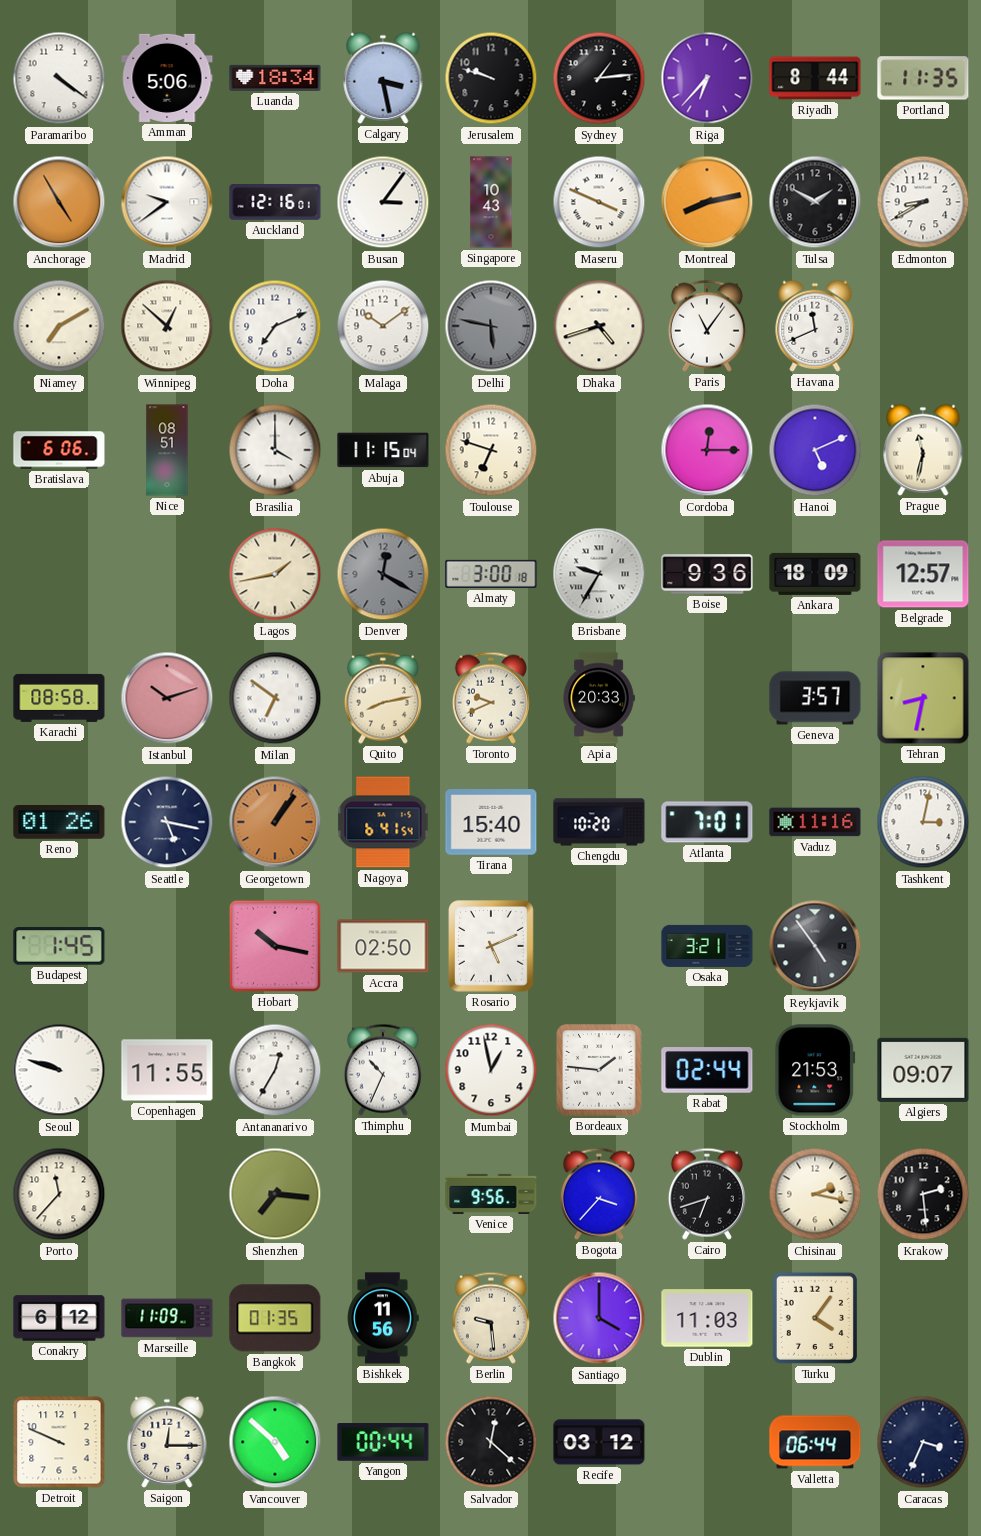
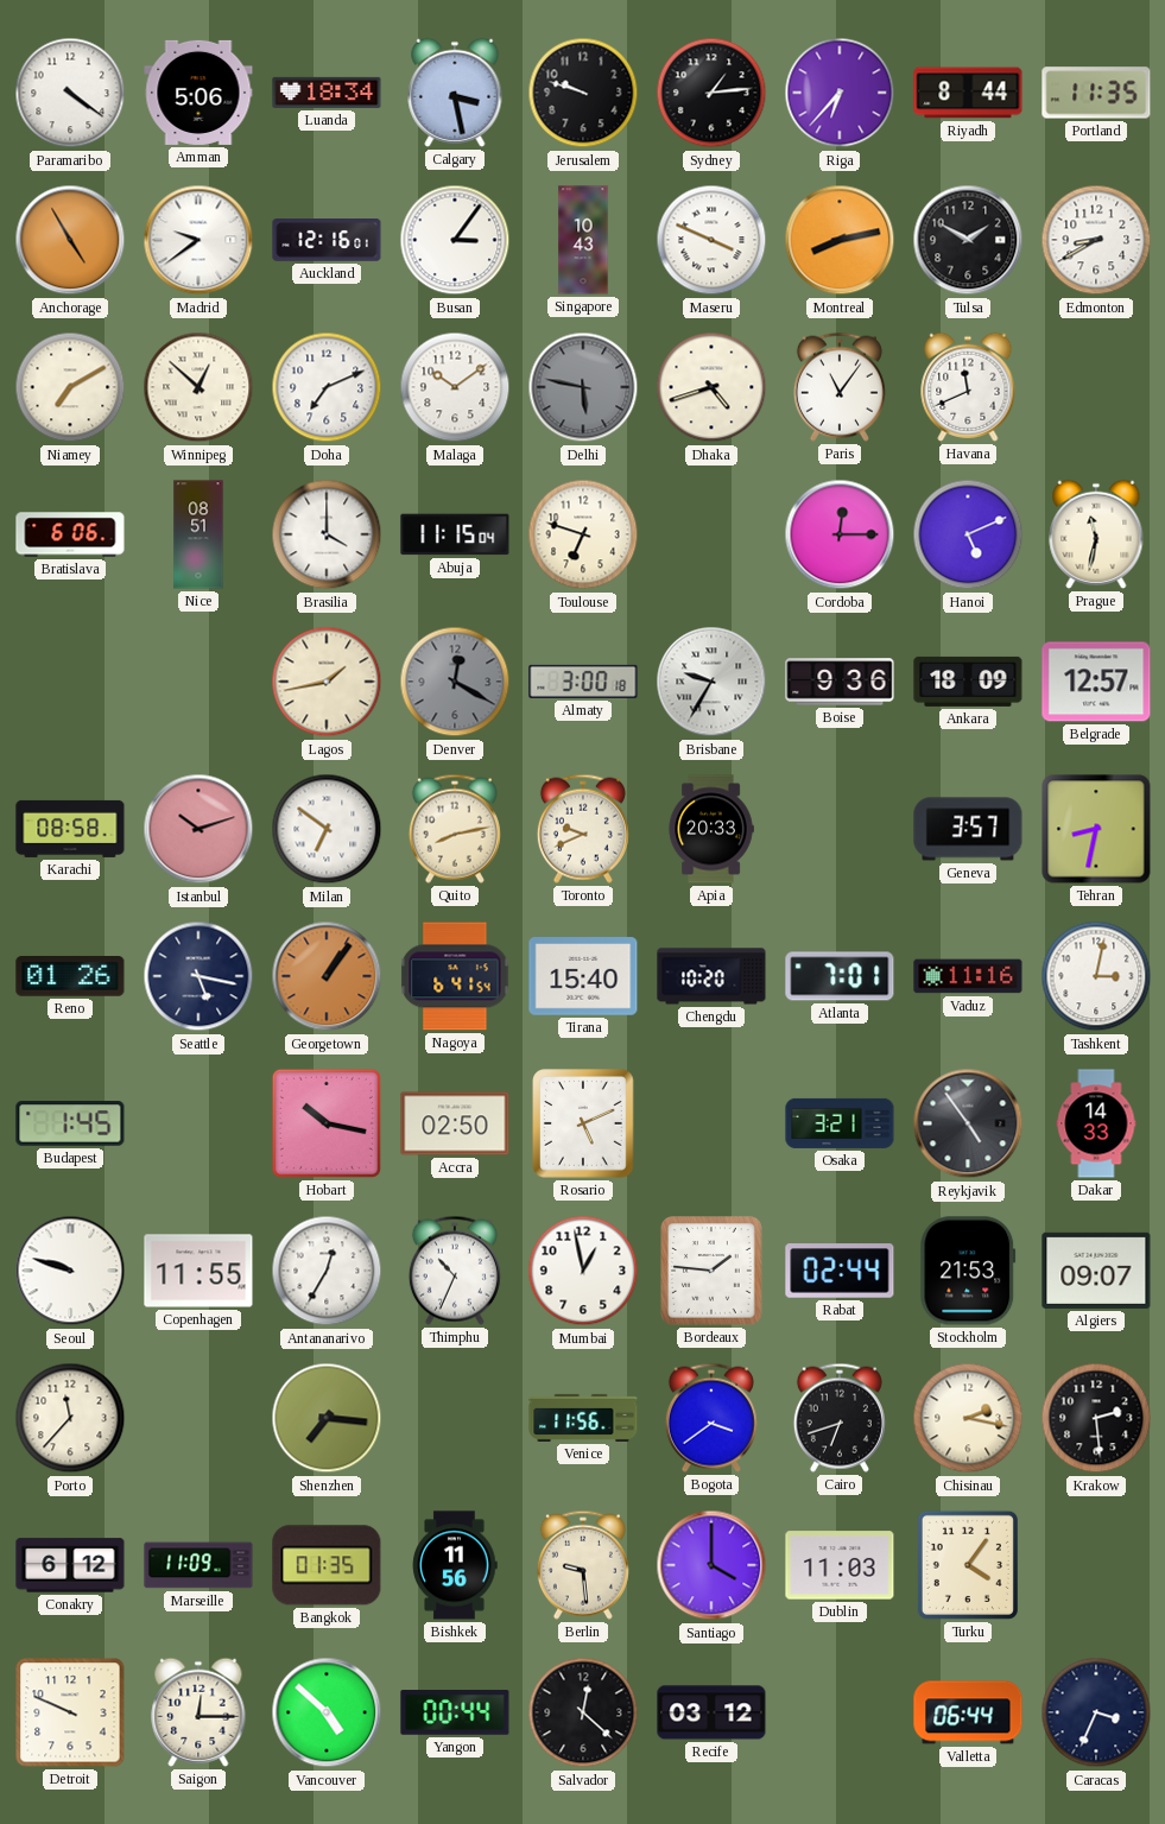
Dakar: none -> 14:33
Venice: 9:56 -> 11:56
Bogota: 3:37 -> 3:39
